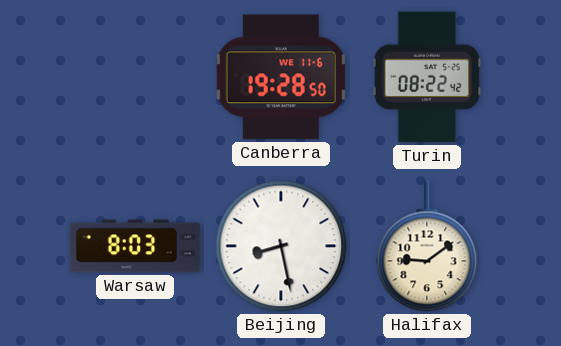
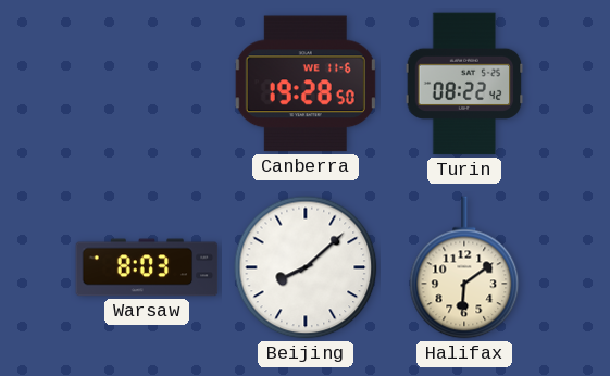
Beijing: 8:28 -> 8:08
Halifax: 9:09 -> 6:09
